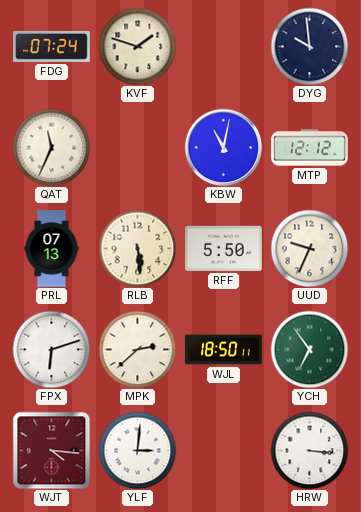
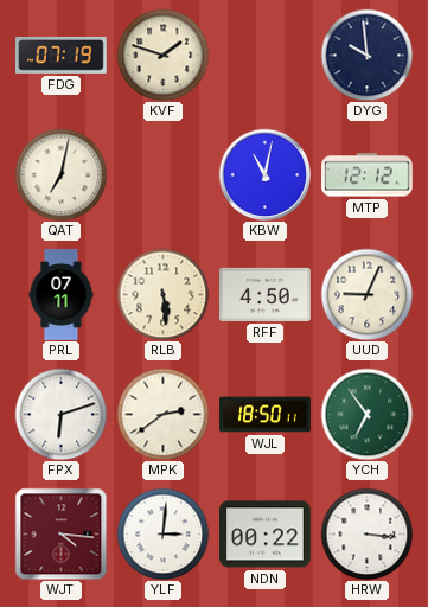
FDG: 07:24 -> 07:19
QAT: 11:34 -> 7:02
PRL: 07:13 -> 07:11
RFF: 5:50 -> 4:50
UUD: 9:34 -> 9:04
MPK: 2:38 -> 2:39
NDN: none -> 00:22
